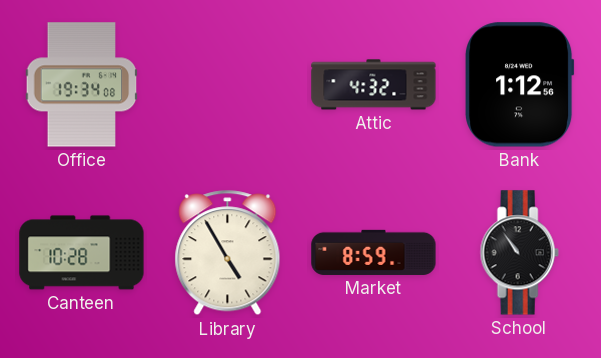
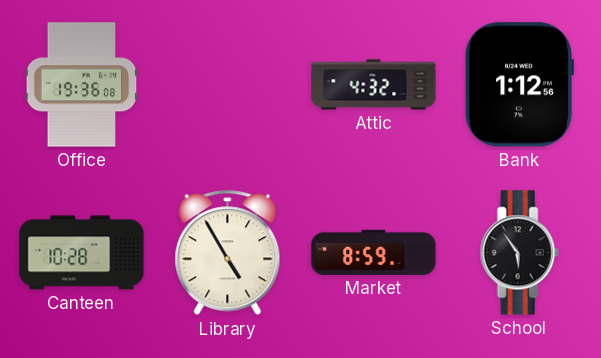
Office: 19:34 -> 19:36
School: 10:54 -> 5:54
